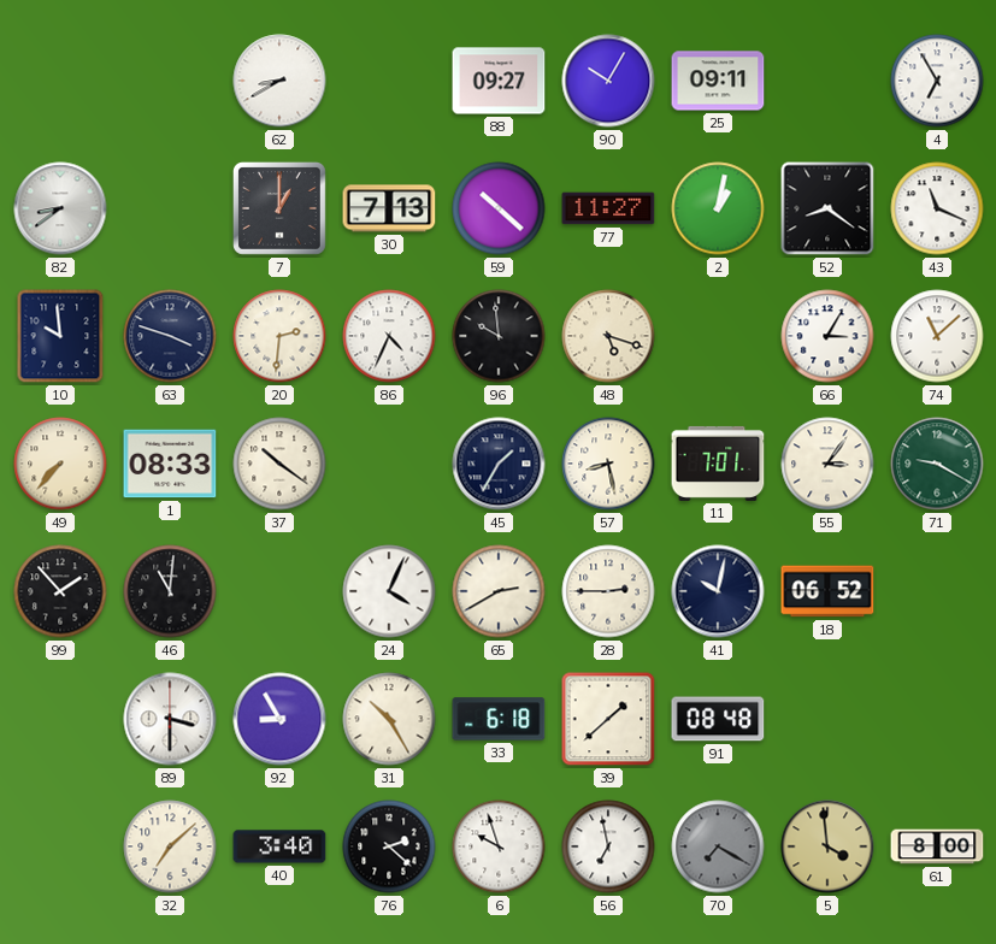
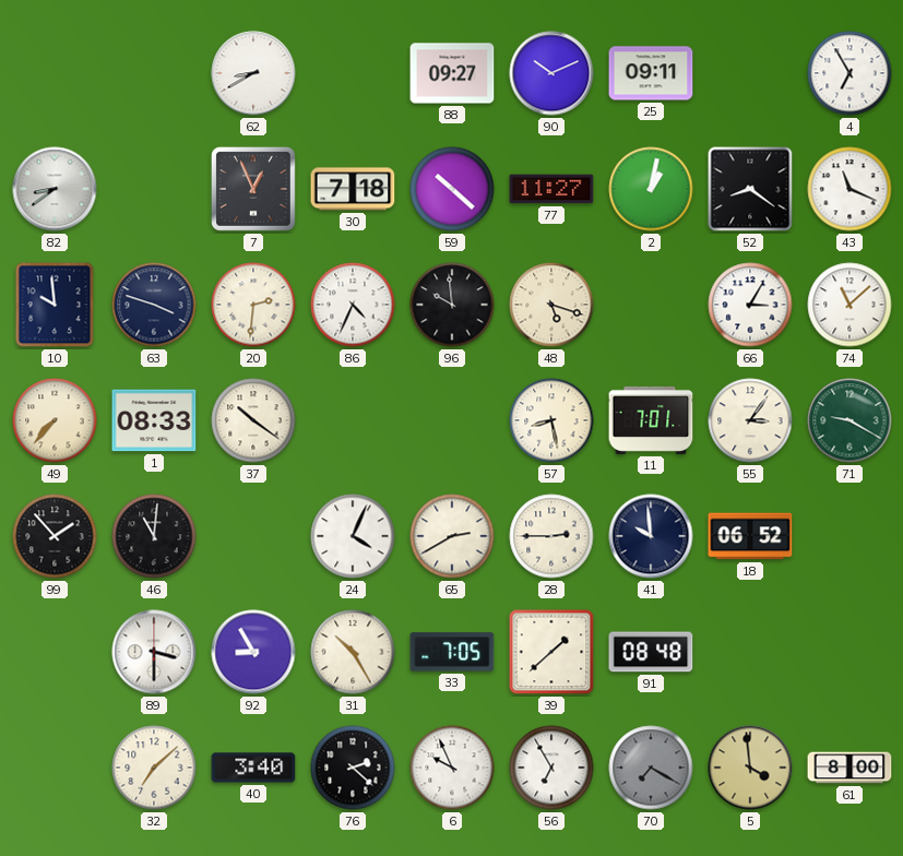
90: 10:05 -> 10:11
7: 1:00 -> 12:56
30: 7:13 -> 7:18
45: 1:35 -> none
41: 10:02 -> 9:59
33: 6:18 -> 7:05
6: 9:57 -> 9:56
56: 6:58 -> 6:55
